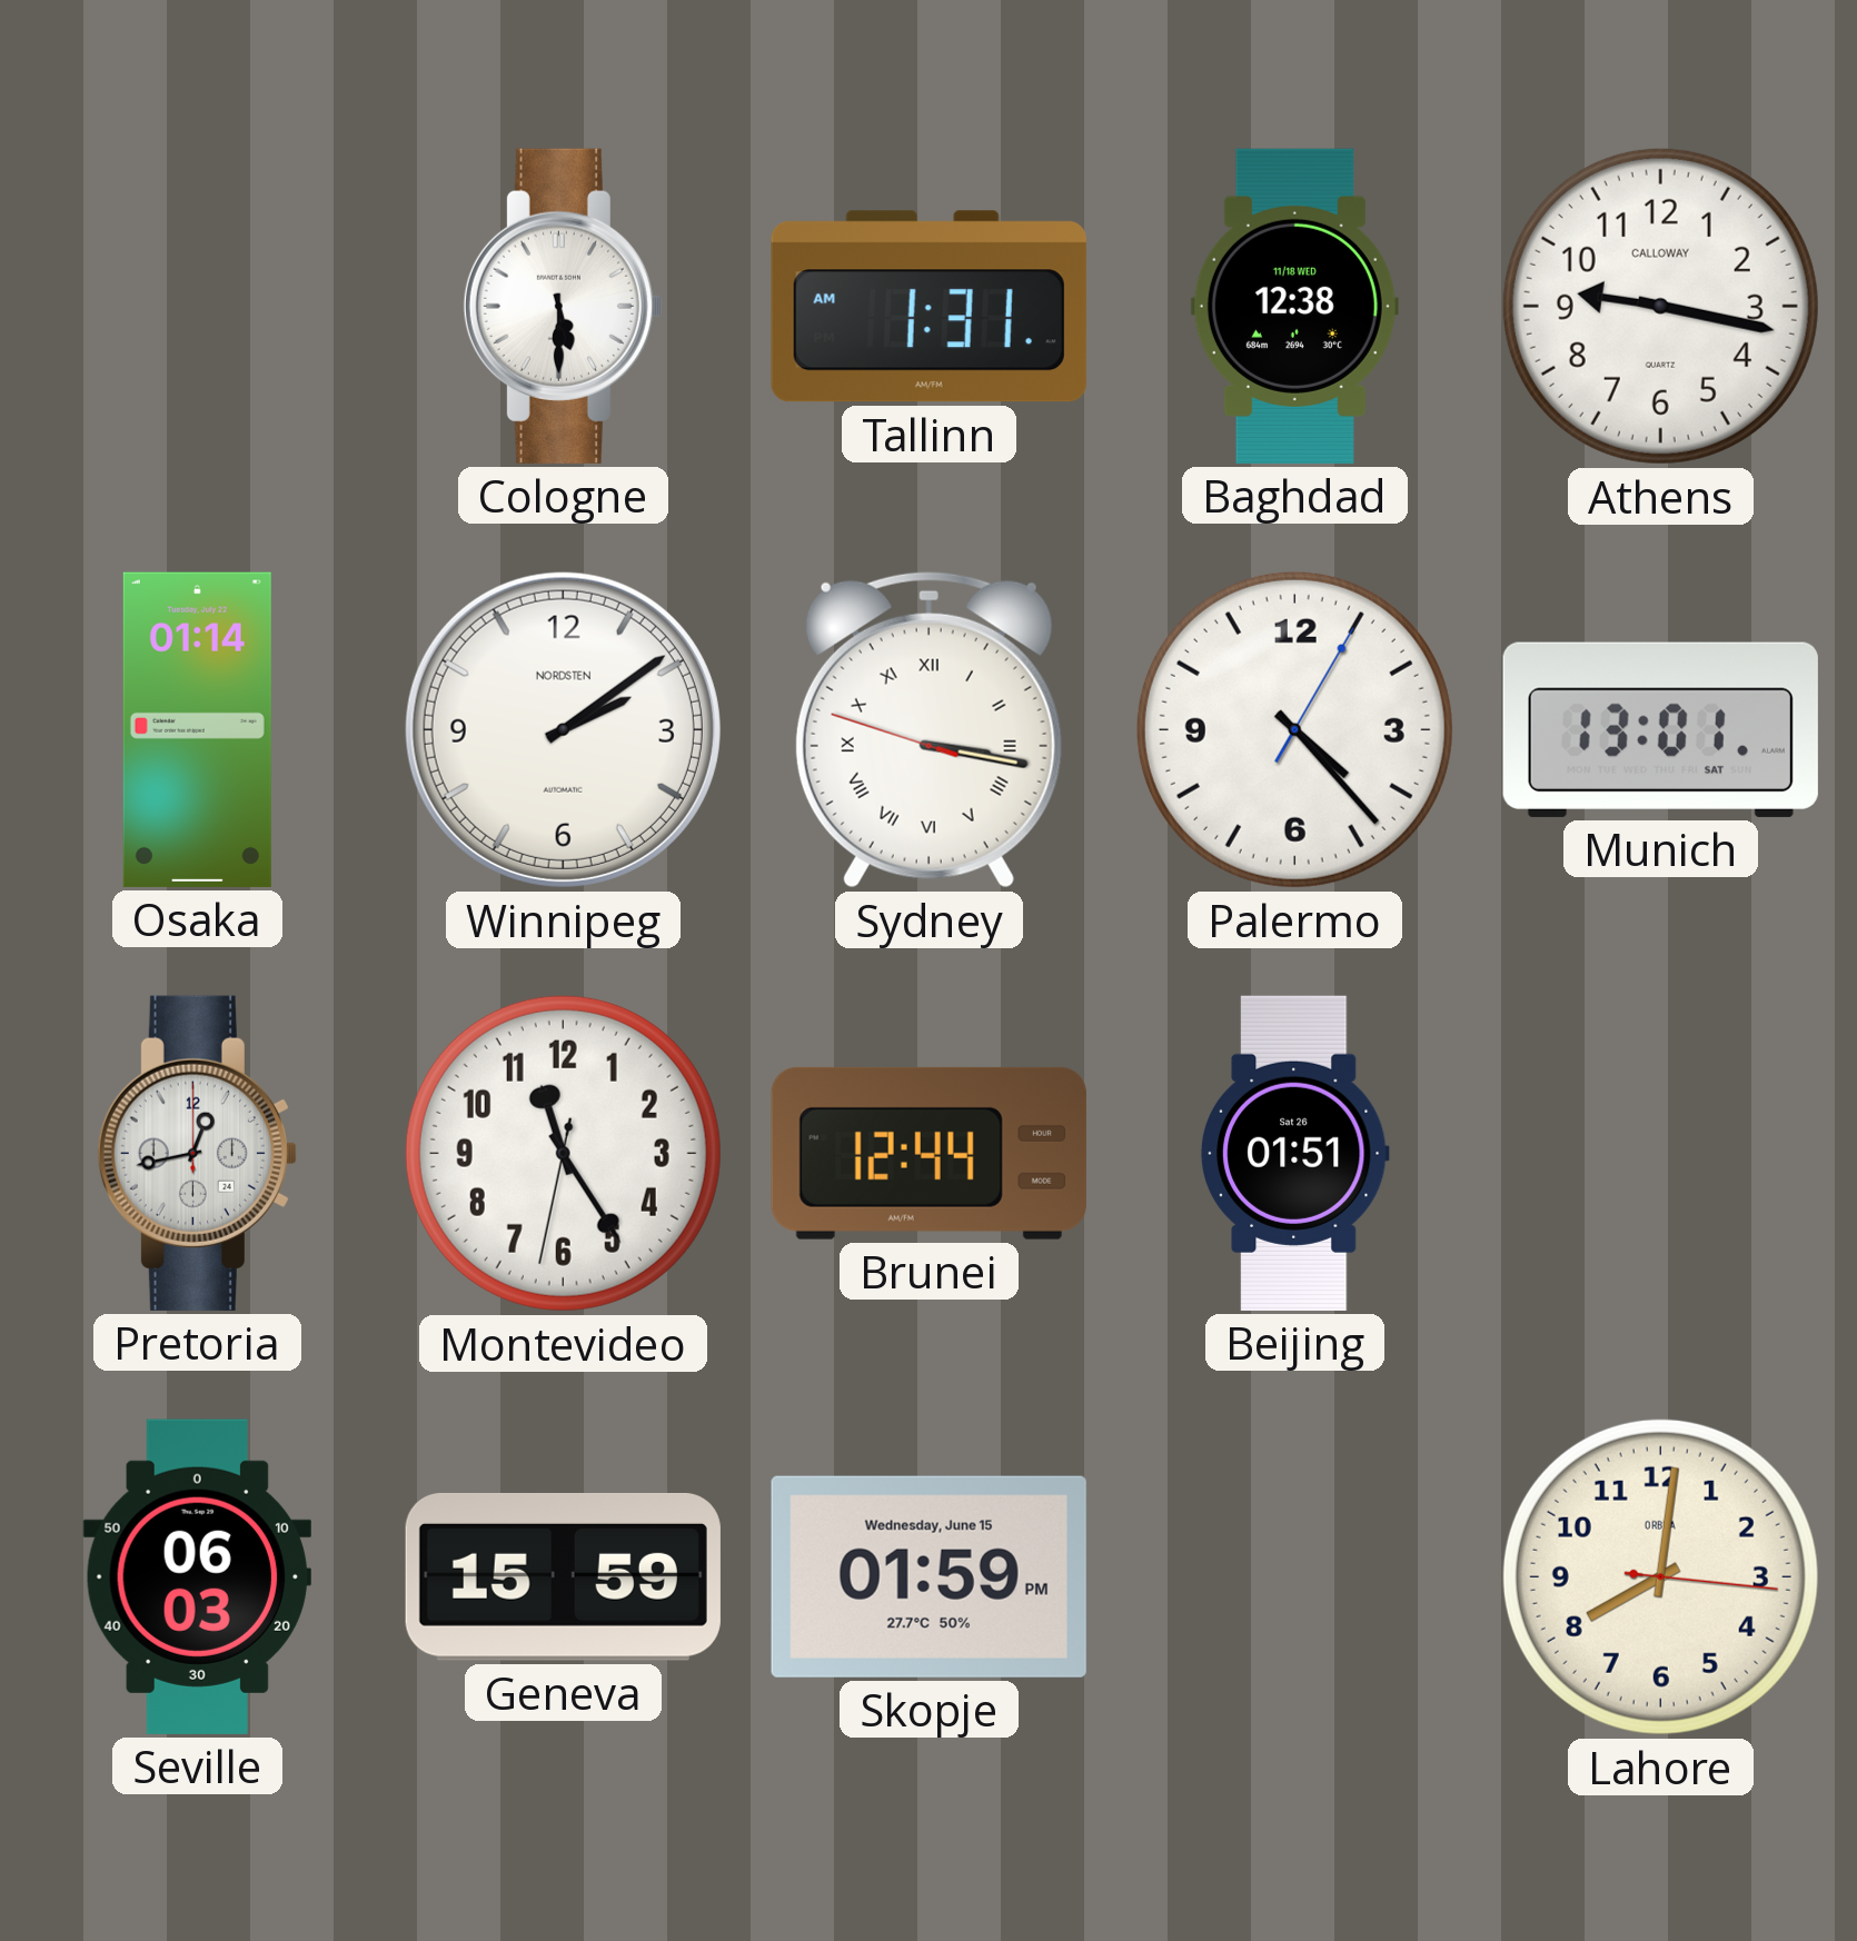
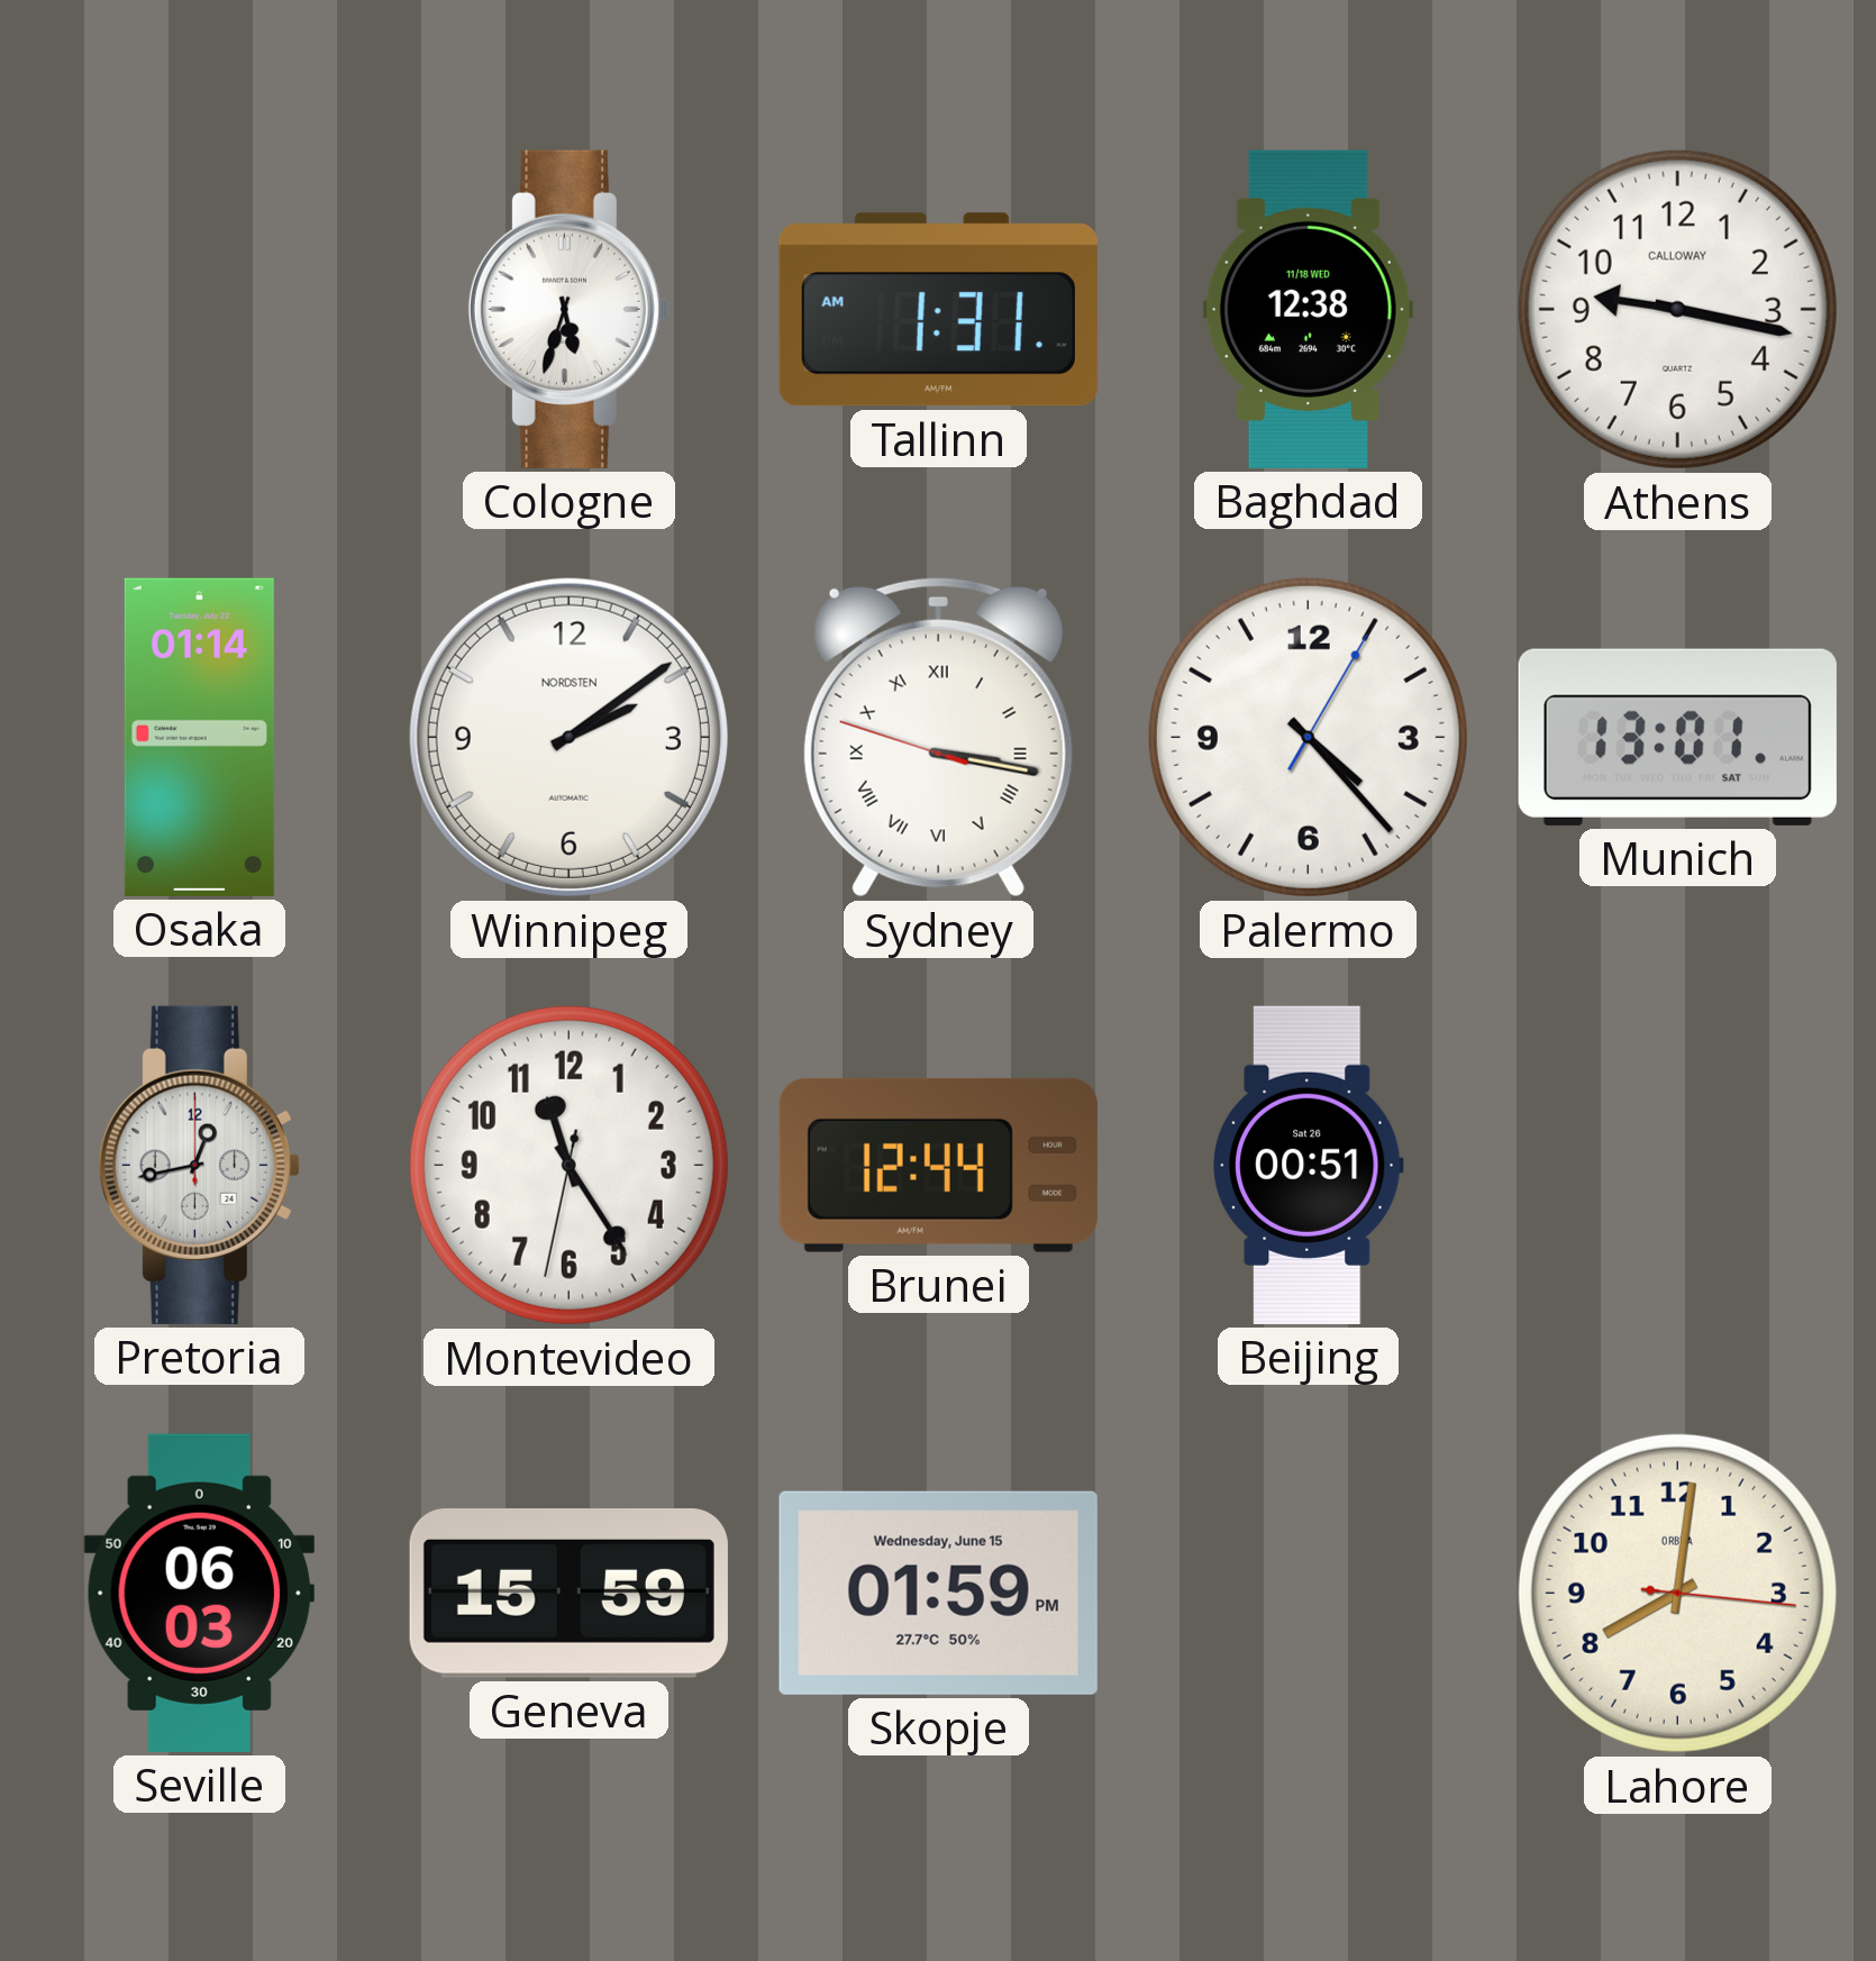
Cologne: 5:30 -> 5:33
Beijing: 01:51 -> 00:51
